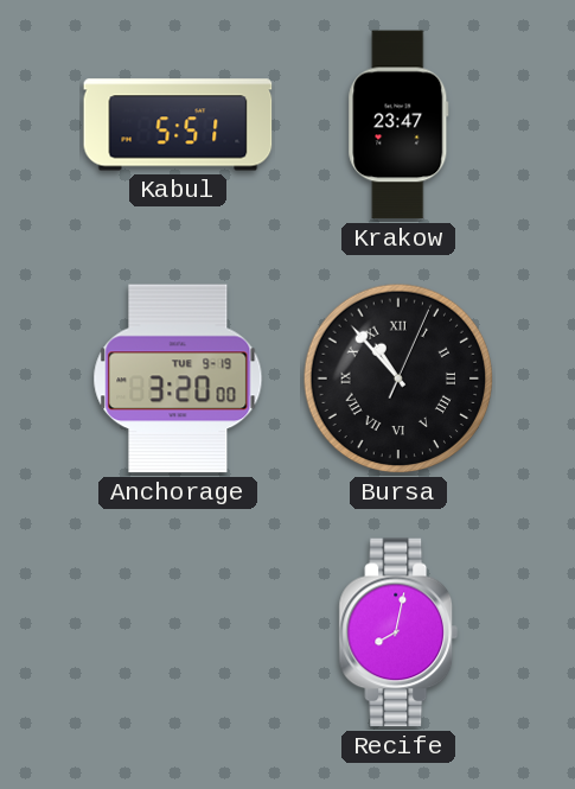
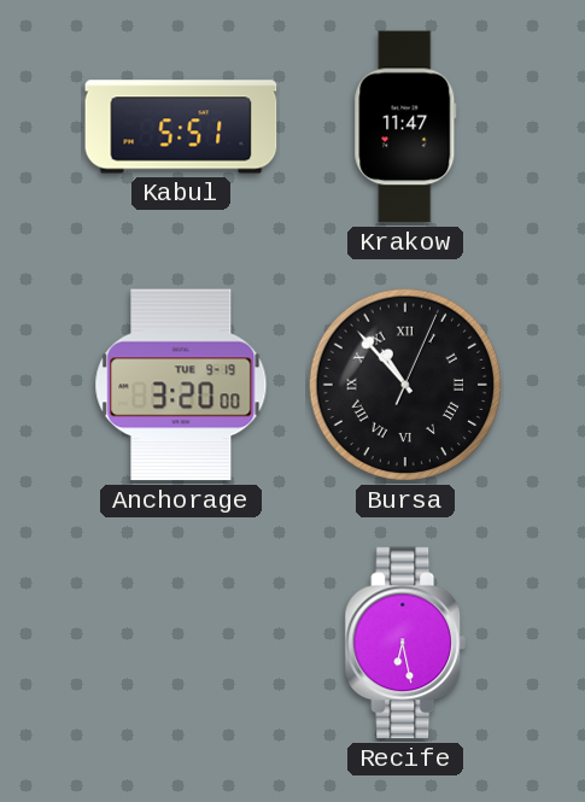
Krakow: 23:47 -> 11:47
Recife: 8:02 -> 6:28
